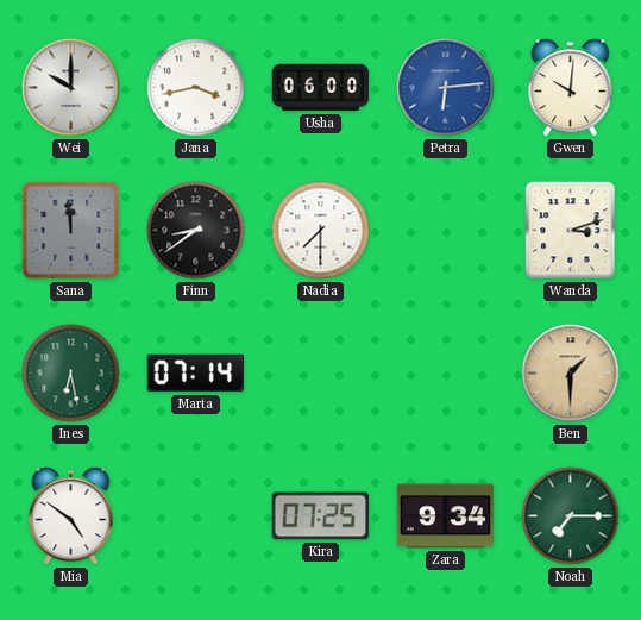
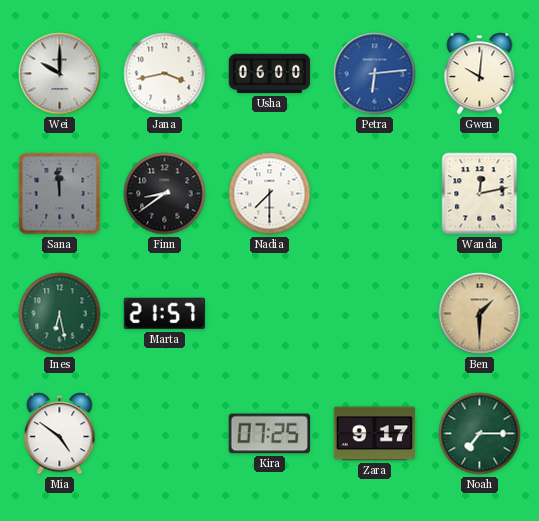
Wanda: 3:12 -> 12:13
Marta: 07:14 -> 21:57
Zara: 9:34 -> 9:17
